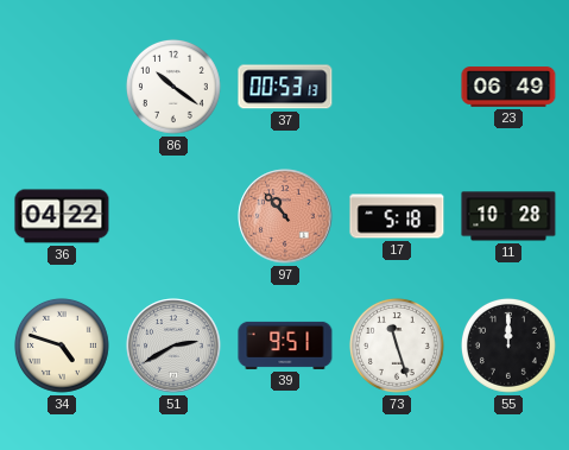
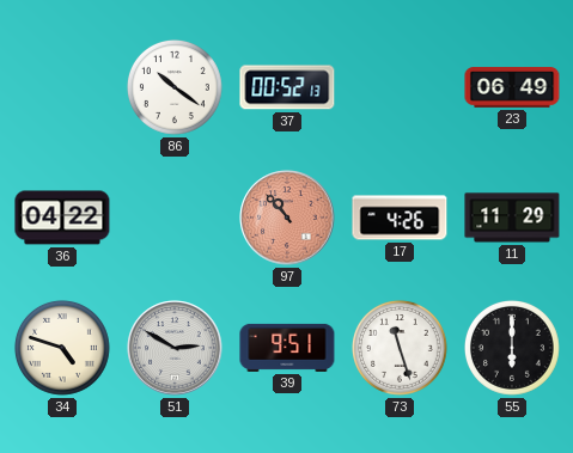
37: 00:53 -> 00:52
17: 5:18 -> 4:26
11: 10:28 -> 11:29
51: 2:40 -> 2:50
55: 12:00 -> 6:00
